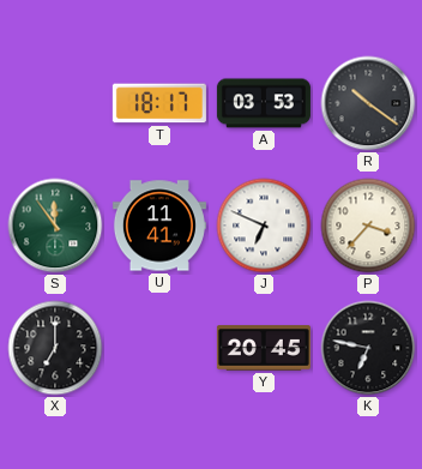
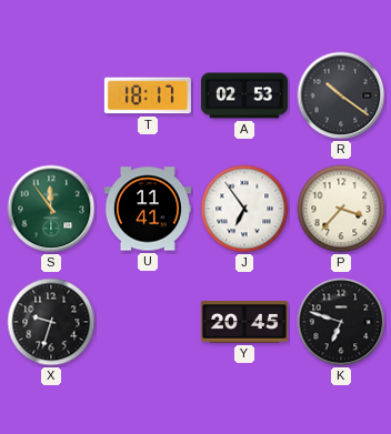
A: 03:53 -> 02:53
J: 6:49 -> 6:54
X: 7:00 -> 9:33
K: 6:47 -> 6:48
